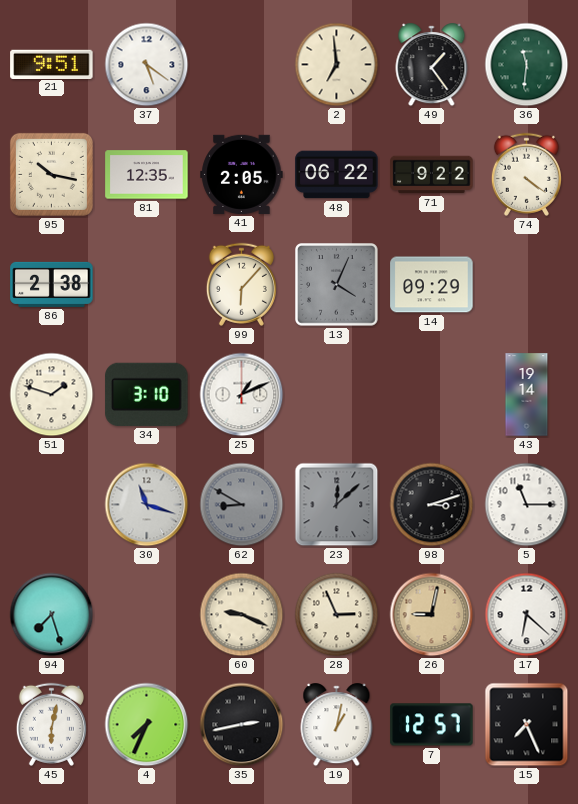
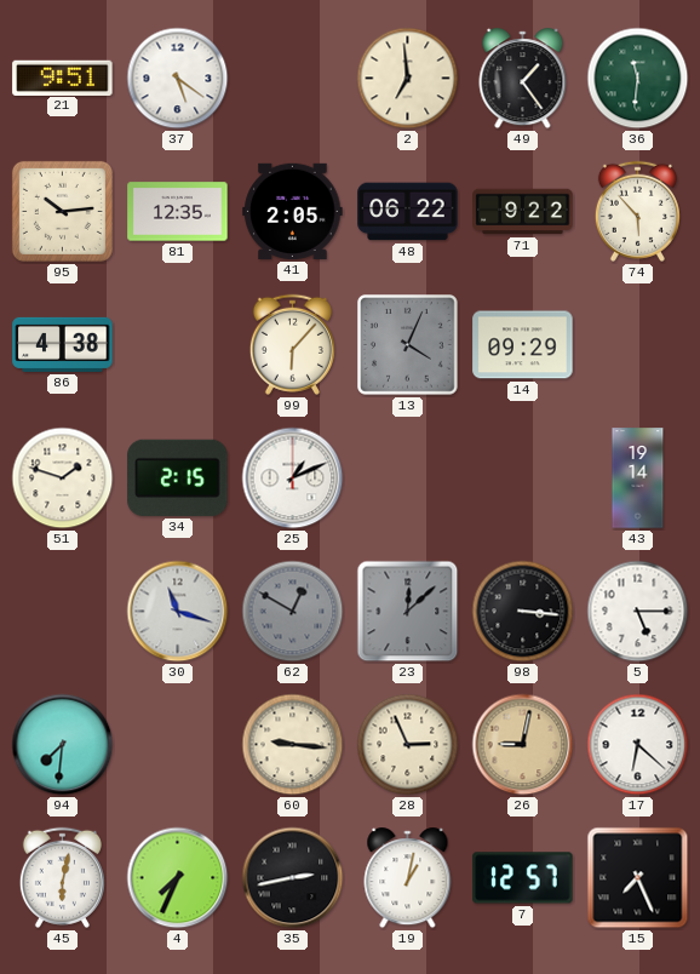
95: 10:17 -> 10:14
74: 4:21 -> 5:53
86: 2:38 -> 4:38
34: 3:10 -> 2:15
62: 8:50 -> 12:50
98: 3:12 -> 3:16
5: 11:15 -> 5:15
94: 7:27 -> 7:31
60: 9:19 -> 9:16
